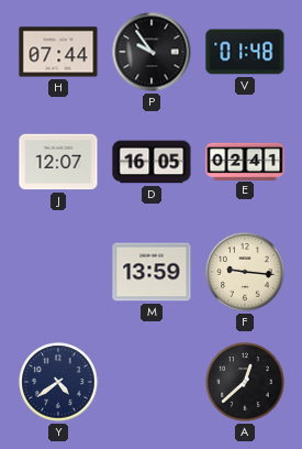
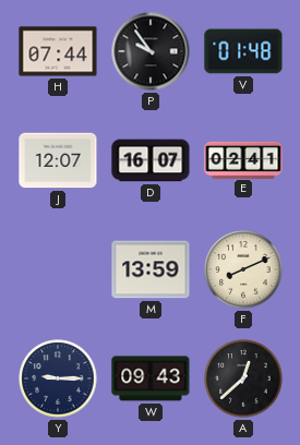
D: 16:05 -> 16:07
F: 9:16 -> 8:11
Y: 4:39 -> 9:15
W: none -> 09:43
